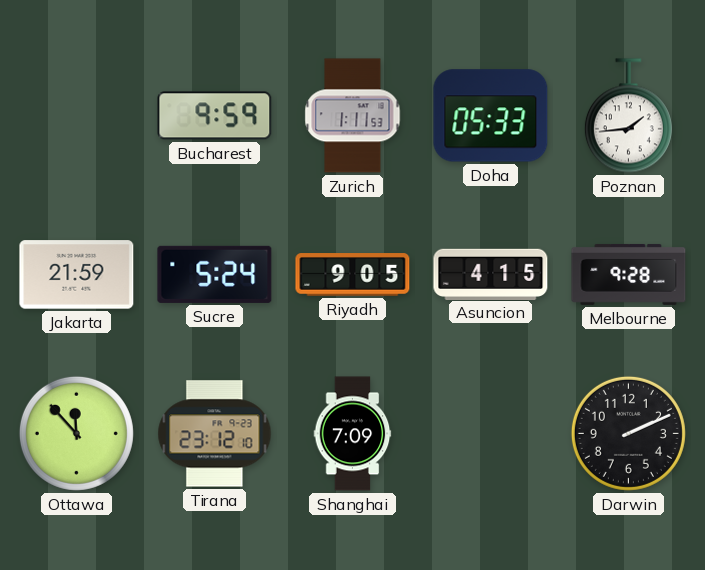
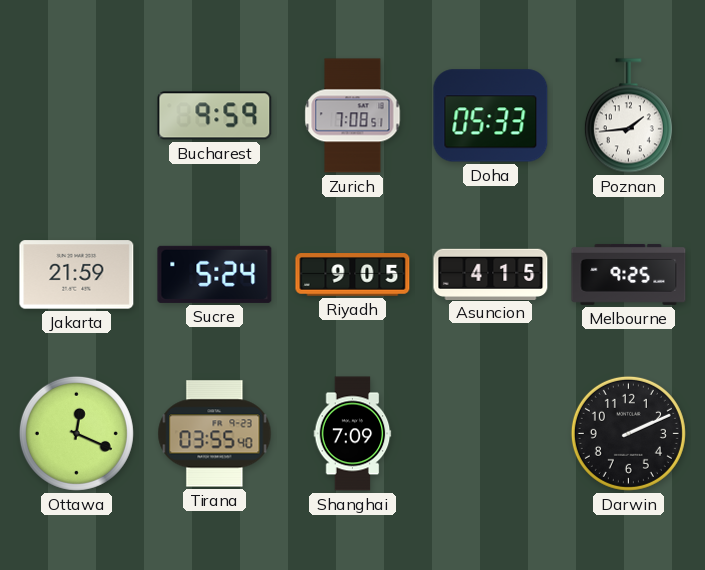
Zurich: 1:11 -> 7:08
Melbourne: 9:28 -> 9:25
Ottawa: 11:53 -> 12:19
Tirana: 23:12 -> 03:55
